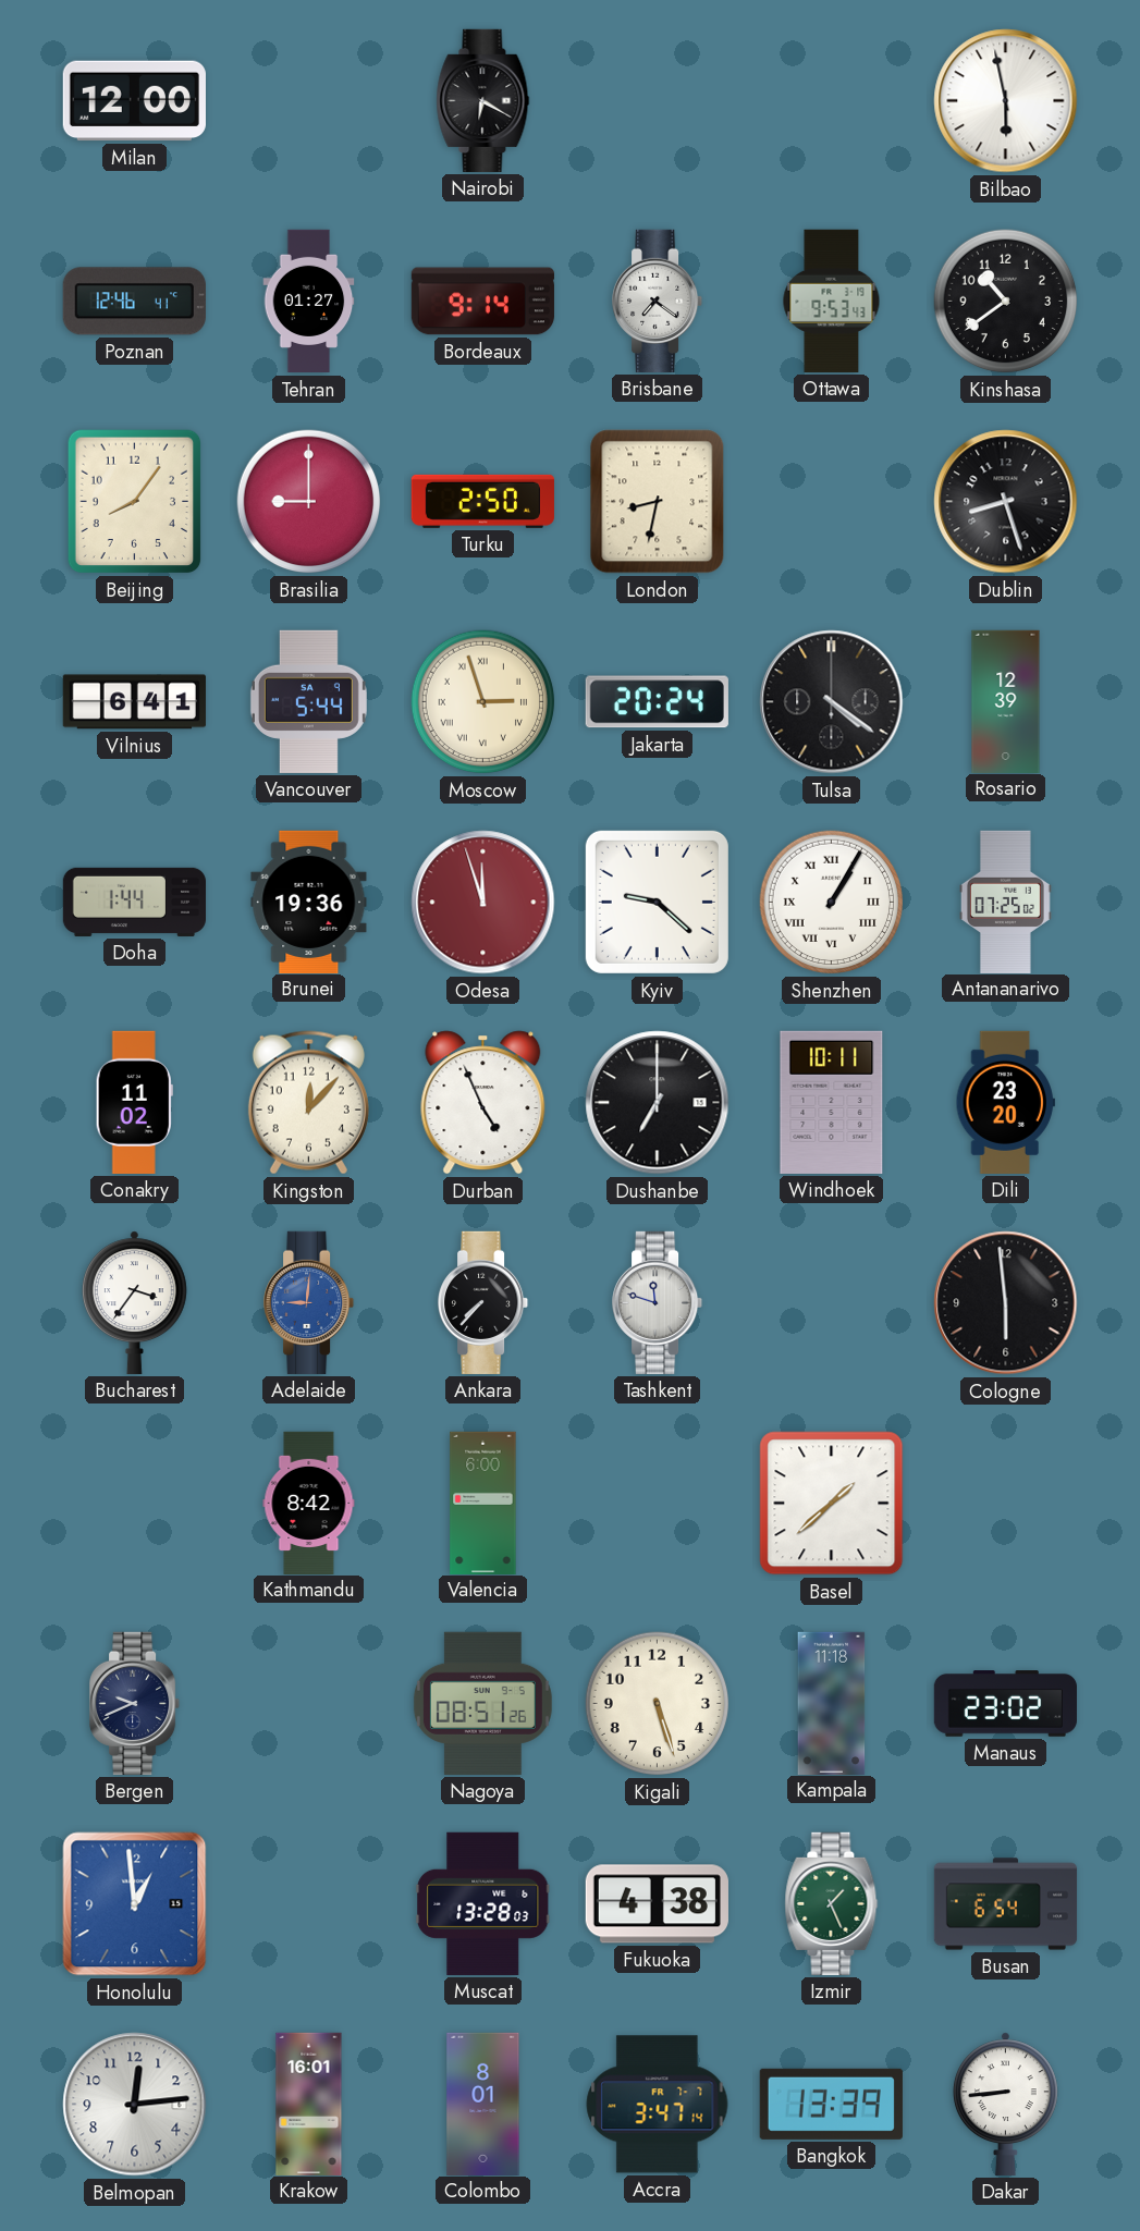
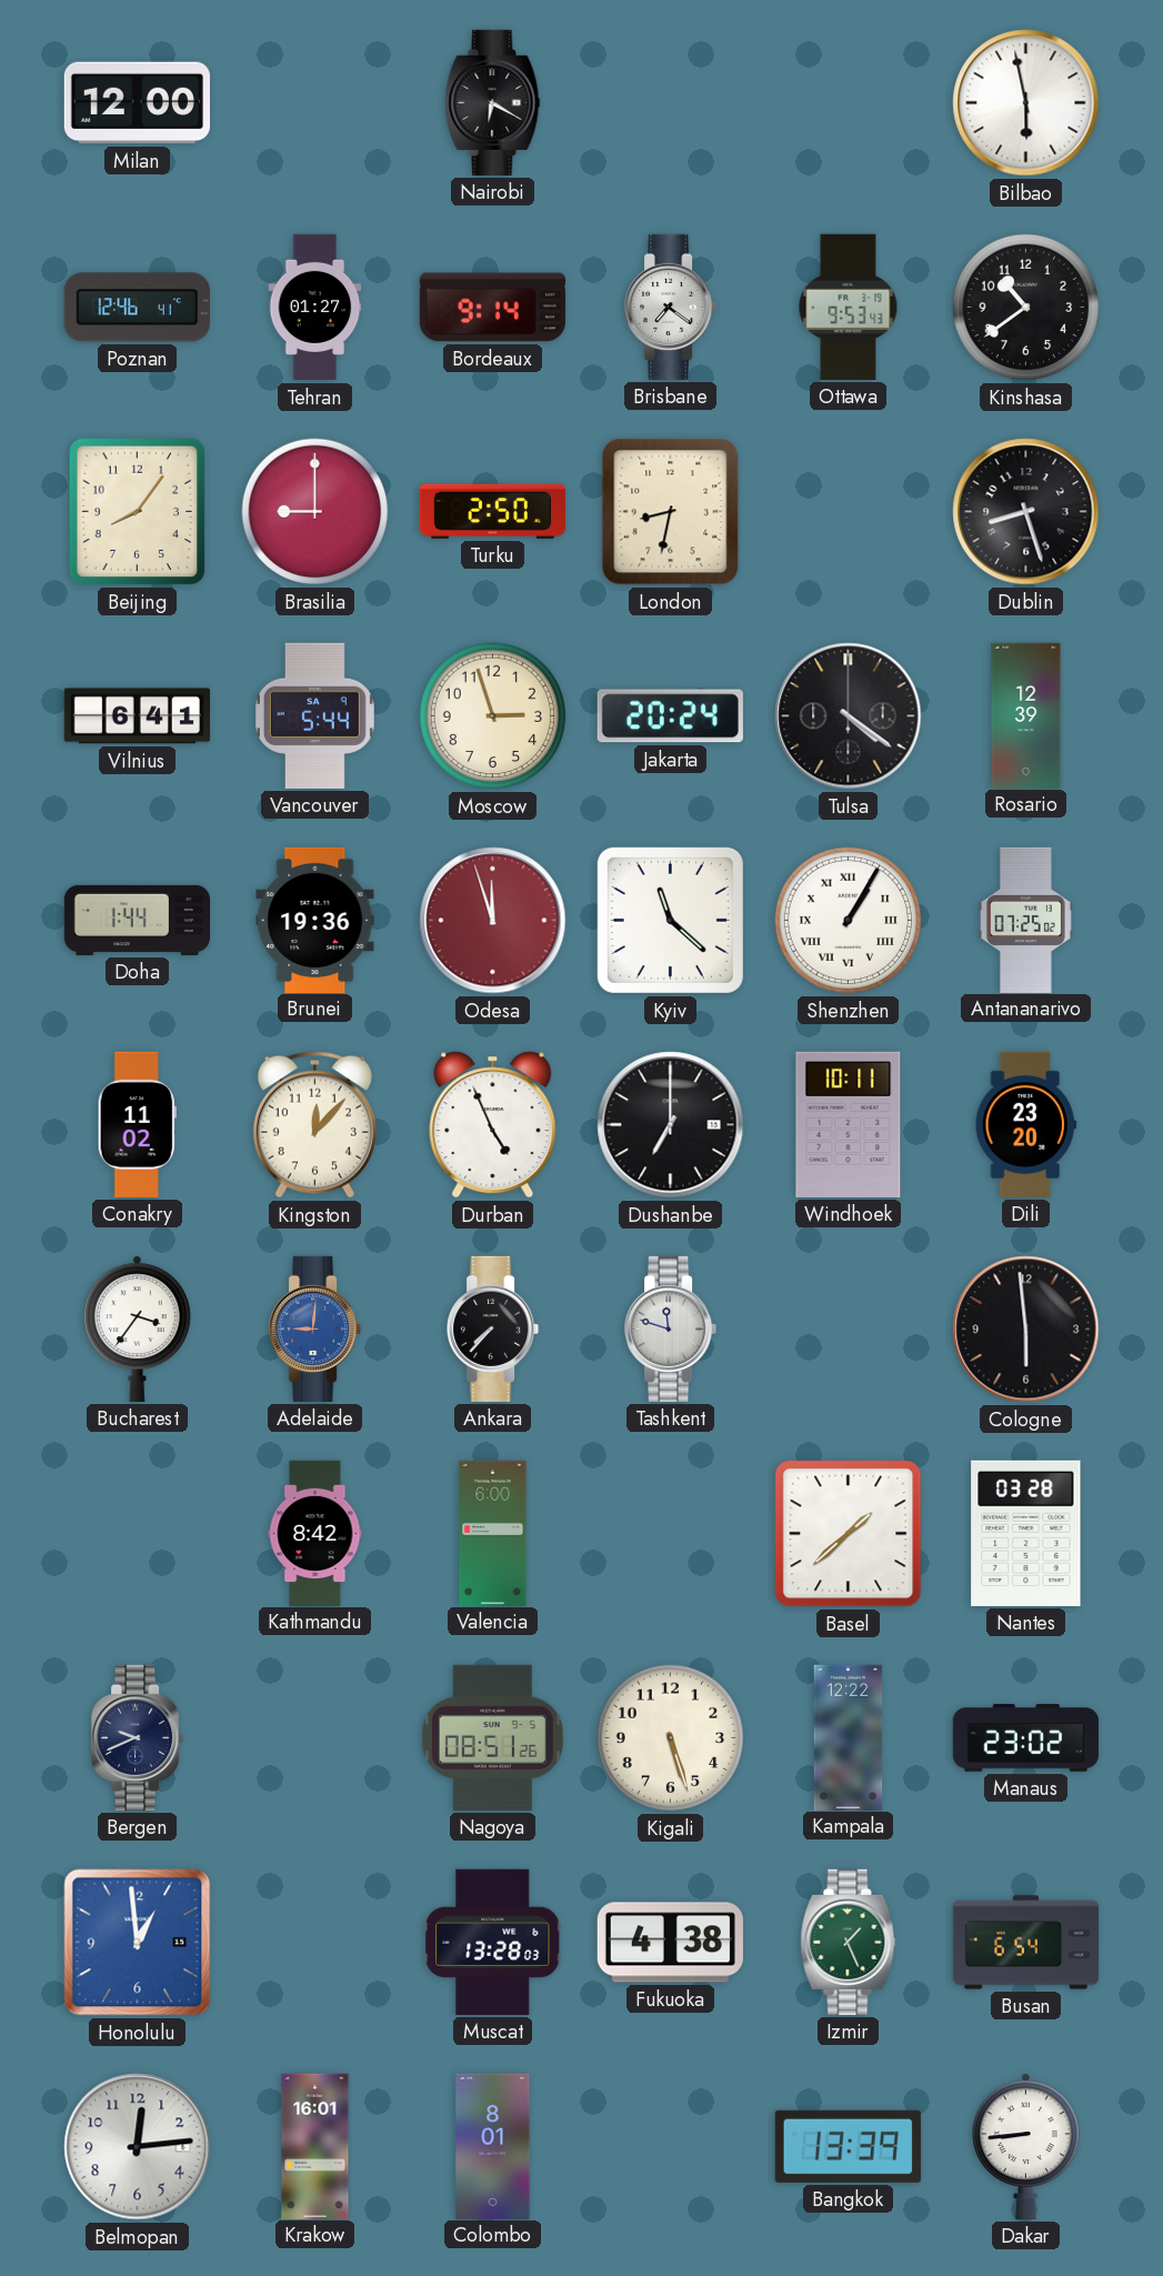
Moscow numerals: Roman -> Arabic
Kyiv: 9:22 -> 11:22
Nantes: none -> 03:28
Kampala: 11:18 -> 12:22
Accra: 3:47 -> none
